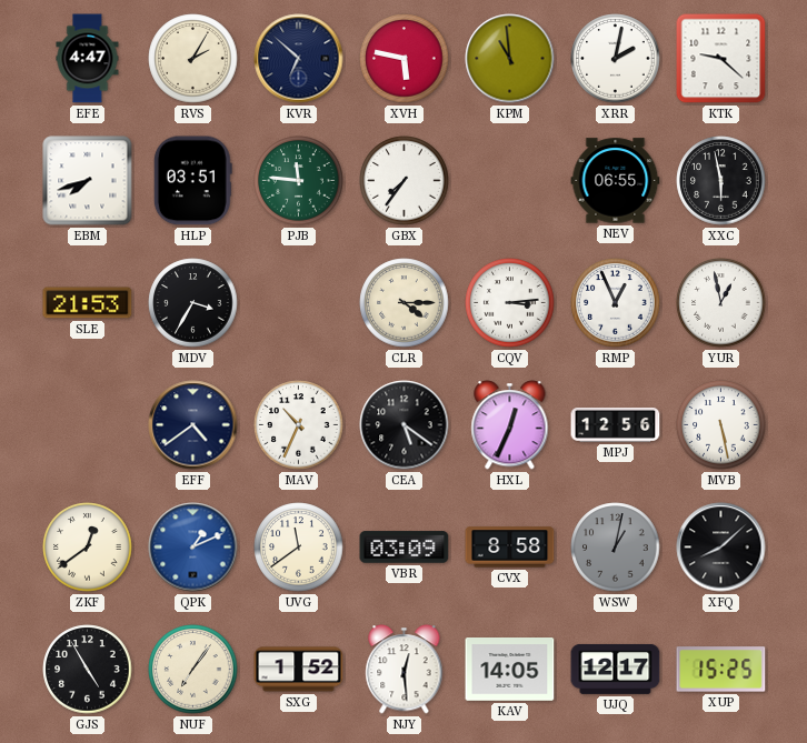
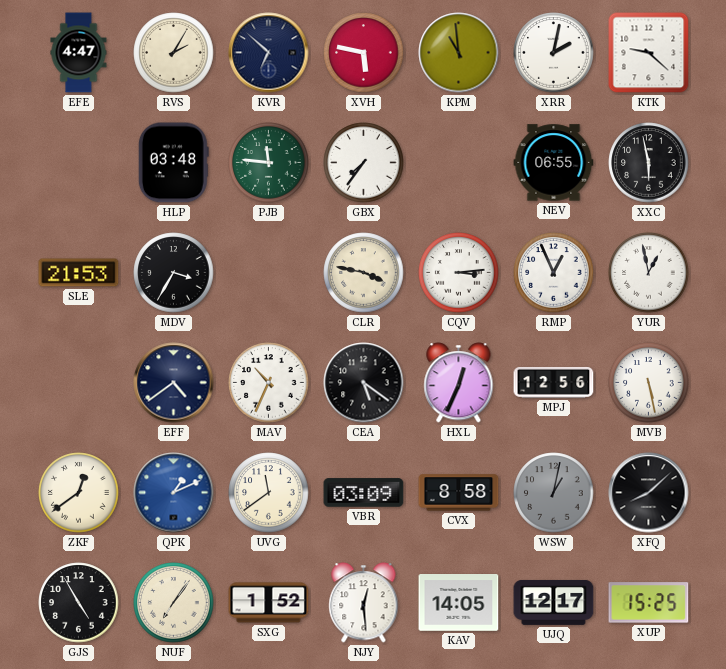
EBM: 7:42 -> none
HLP: 03:51 -> 03:48
CLR: 4:15 -> 3:47
